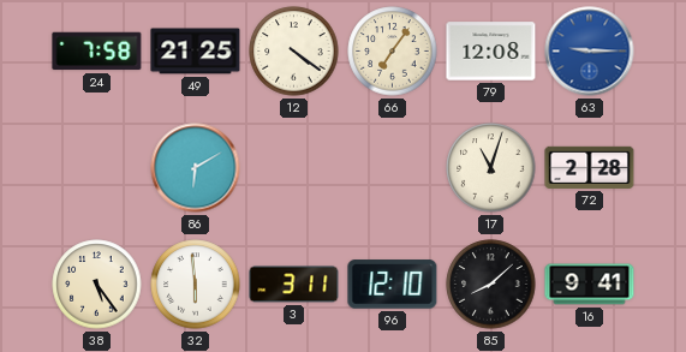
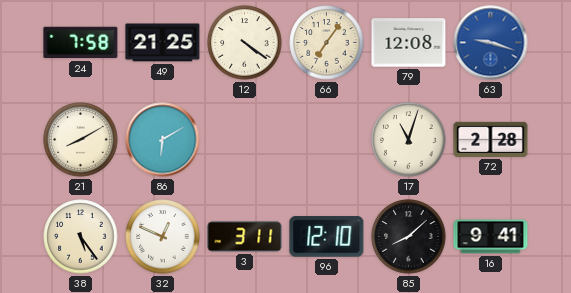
63: 9:15 -> 9:18
21: none -> 8:10
32: 5:59 -> 12:49
